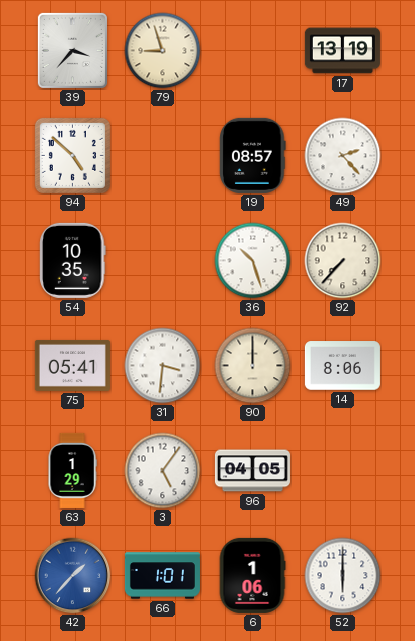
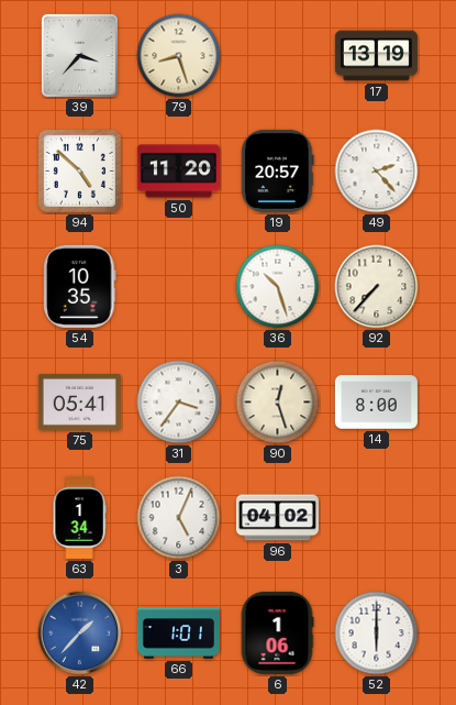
79: 8:57 -> 8:27
50: none -> 11:20
19: 08:57 -> 20:57
31: 3:31 -> 3:36
90: 12:00 -> 12:27
14: 8:06 -> 8:00
63: 1:29 -> 1:34
3: 5:06 -> 5:04
96: 04:05 -> 04:02
